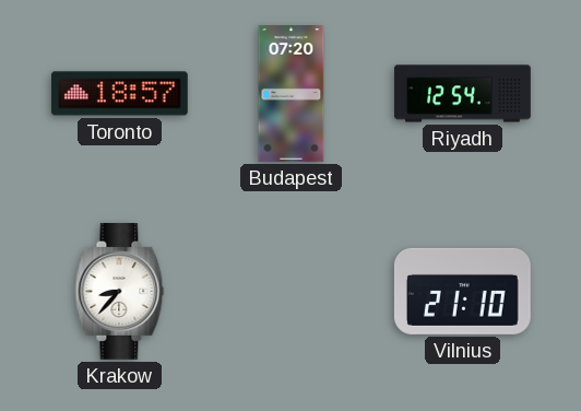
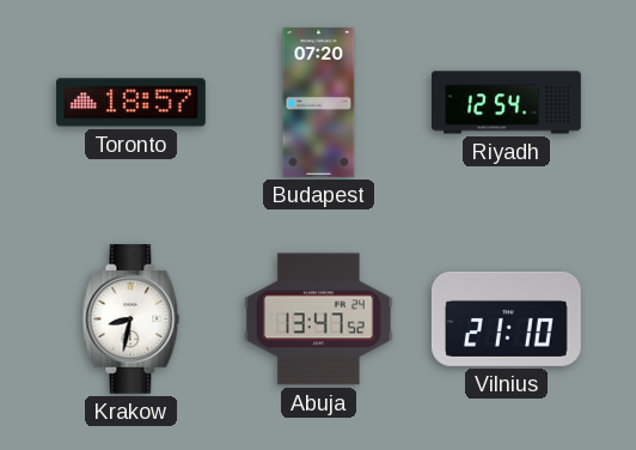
Krakow: 8:37 -> 8:32
Abuja: none -> 13:47
